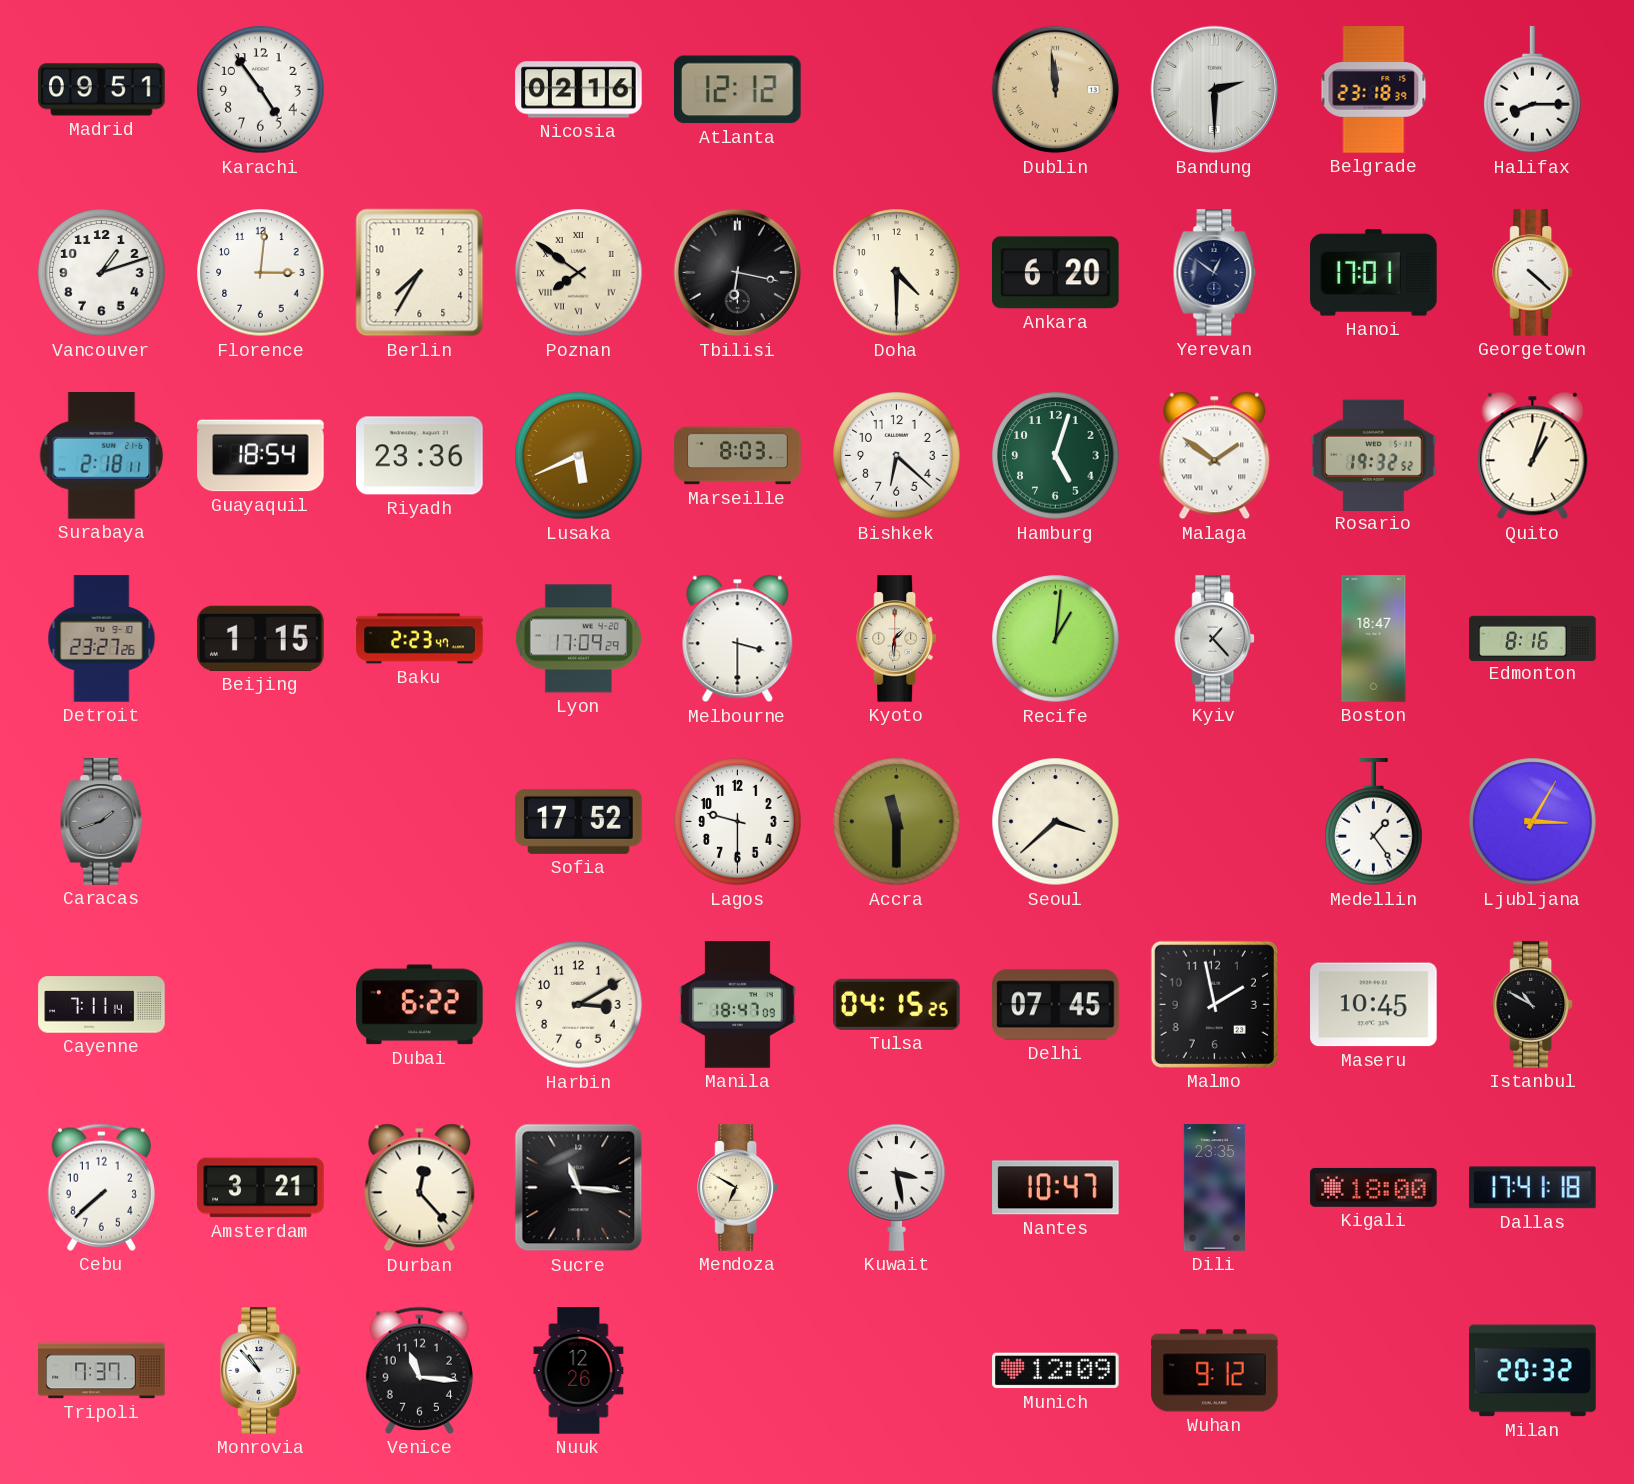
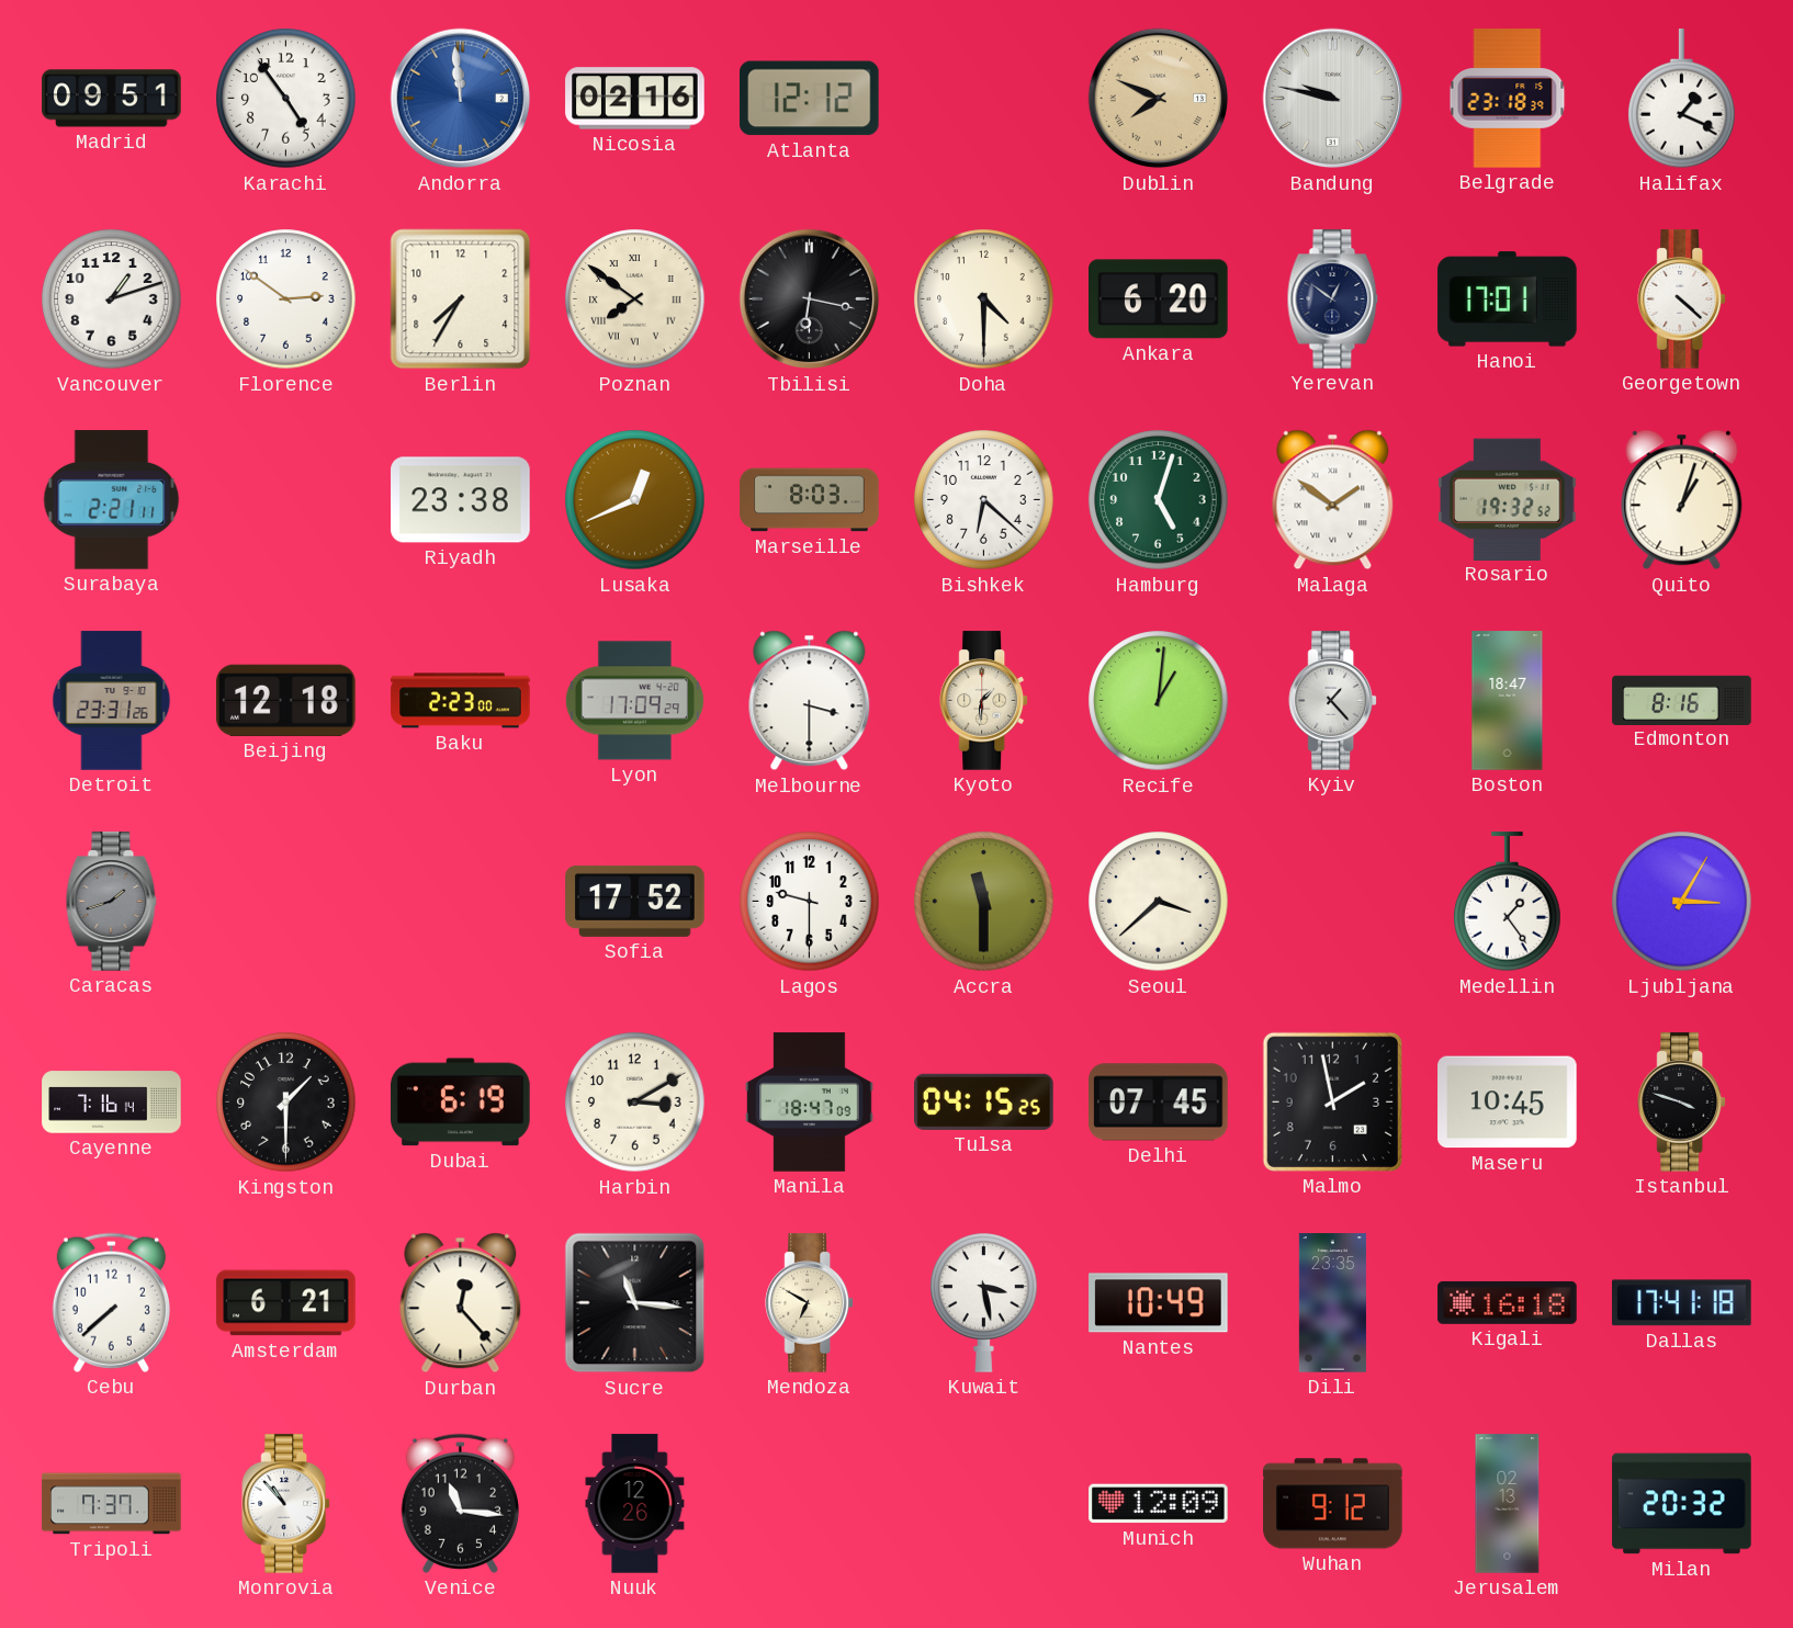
Andorra: none -> 11:59
Dublin: 11:59 -> 7:49
Bandung: 2:30 -> 9:47
Halifax: 8:15 -> 1:19
Florence: 3:01 -> 2:51
Surabaya: 2:18 -> 2:21
Guayaquil: 18:54 -> none
Riyadh: 23:36 -> 23:38
Lusaka: 5:41 -> 12:41
Detroit: 23:27 -> 23:31
Beijing: 1:15 -> 12:18
Baku: 2:23:47 -> 2:23:00
Cayenne: 7:11 -> 7:16
Kingston: none -> 1:30
Dubai: 6:22 -> 6:19
Istanbul: 10:50 -> 3:48
Amsterdam: 3:21 -> 6:21
Nantes: 10:47 -> 10:49
Kigali: 18:00 -> 16:18
Jerusalem: none -> 02:13
